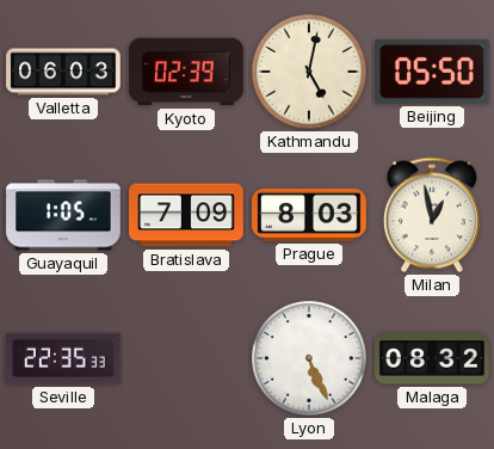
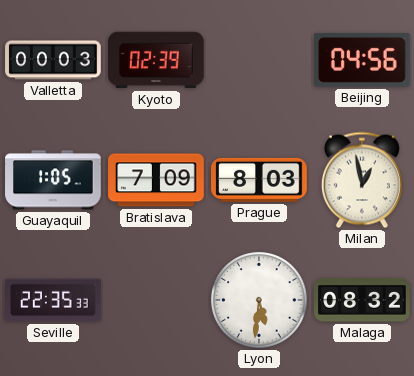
Valletta: 06:03 -> 00:03
Kathmandu: 5:02 -> none
Beijing: 05:50 -> 04:56
Lyon: 5:26 -> 5:31
